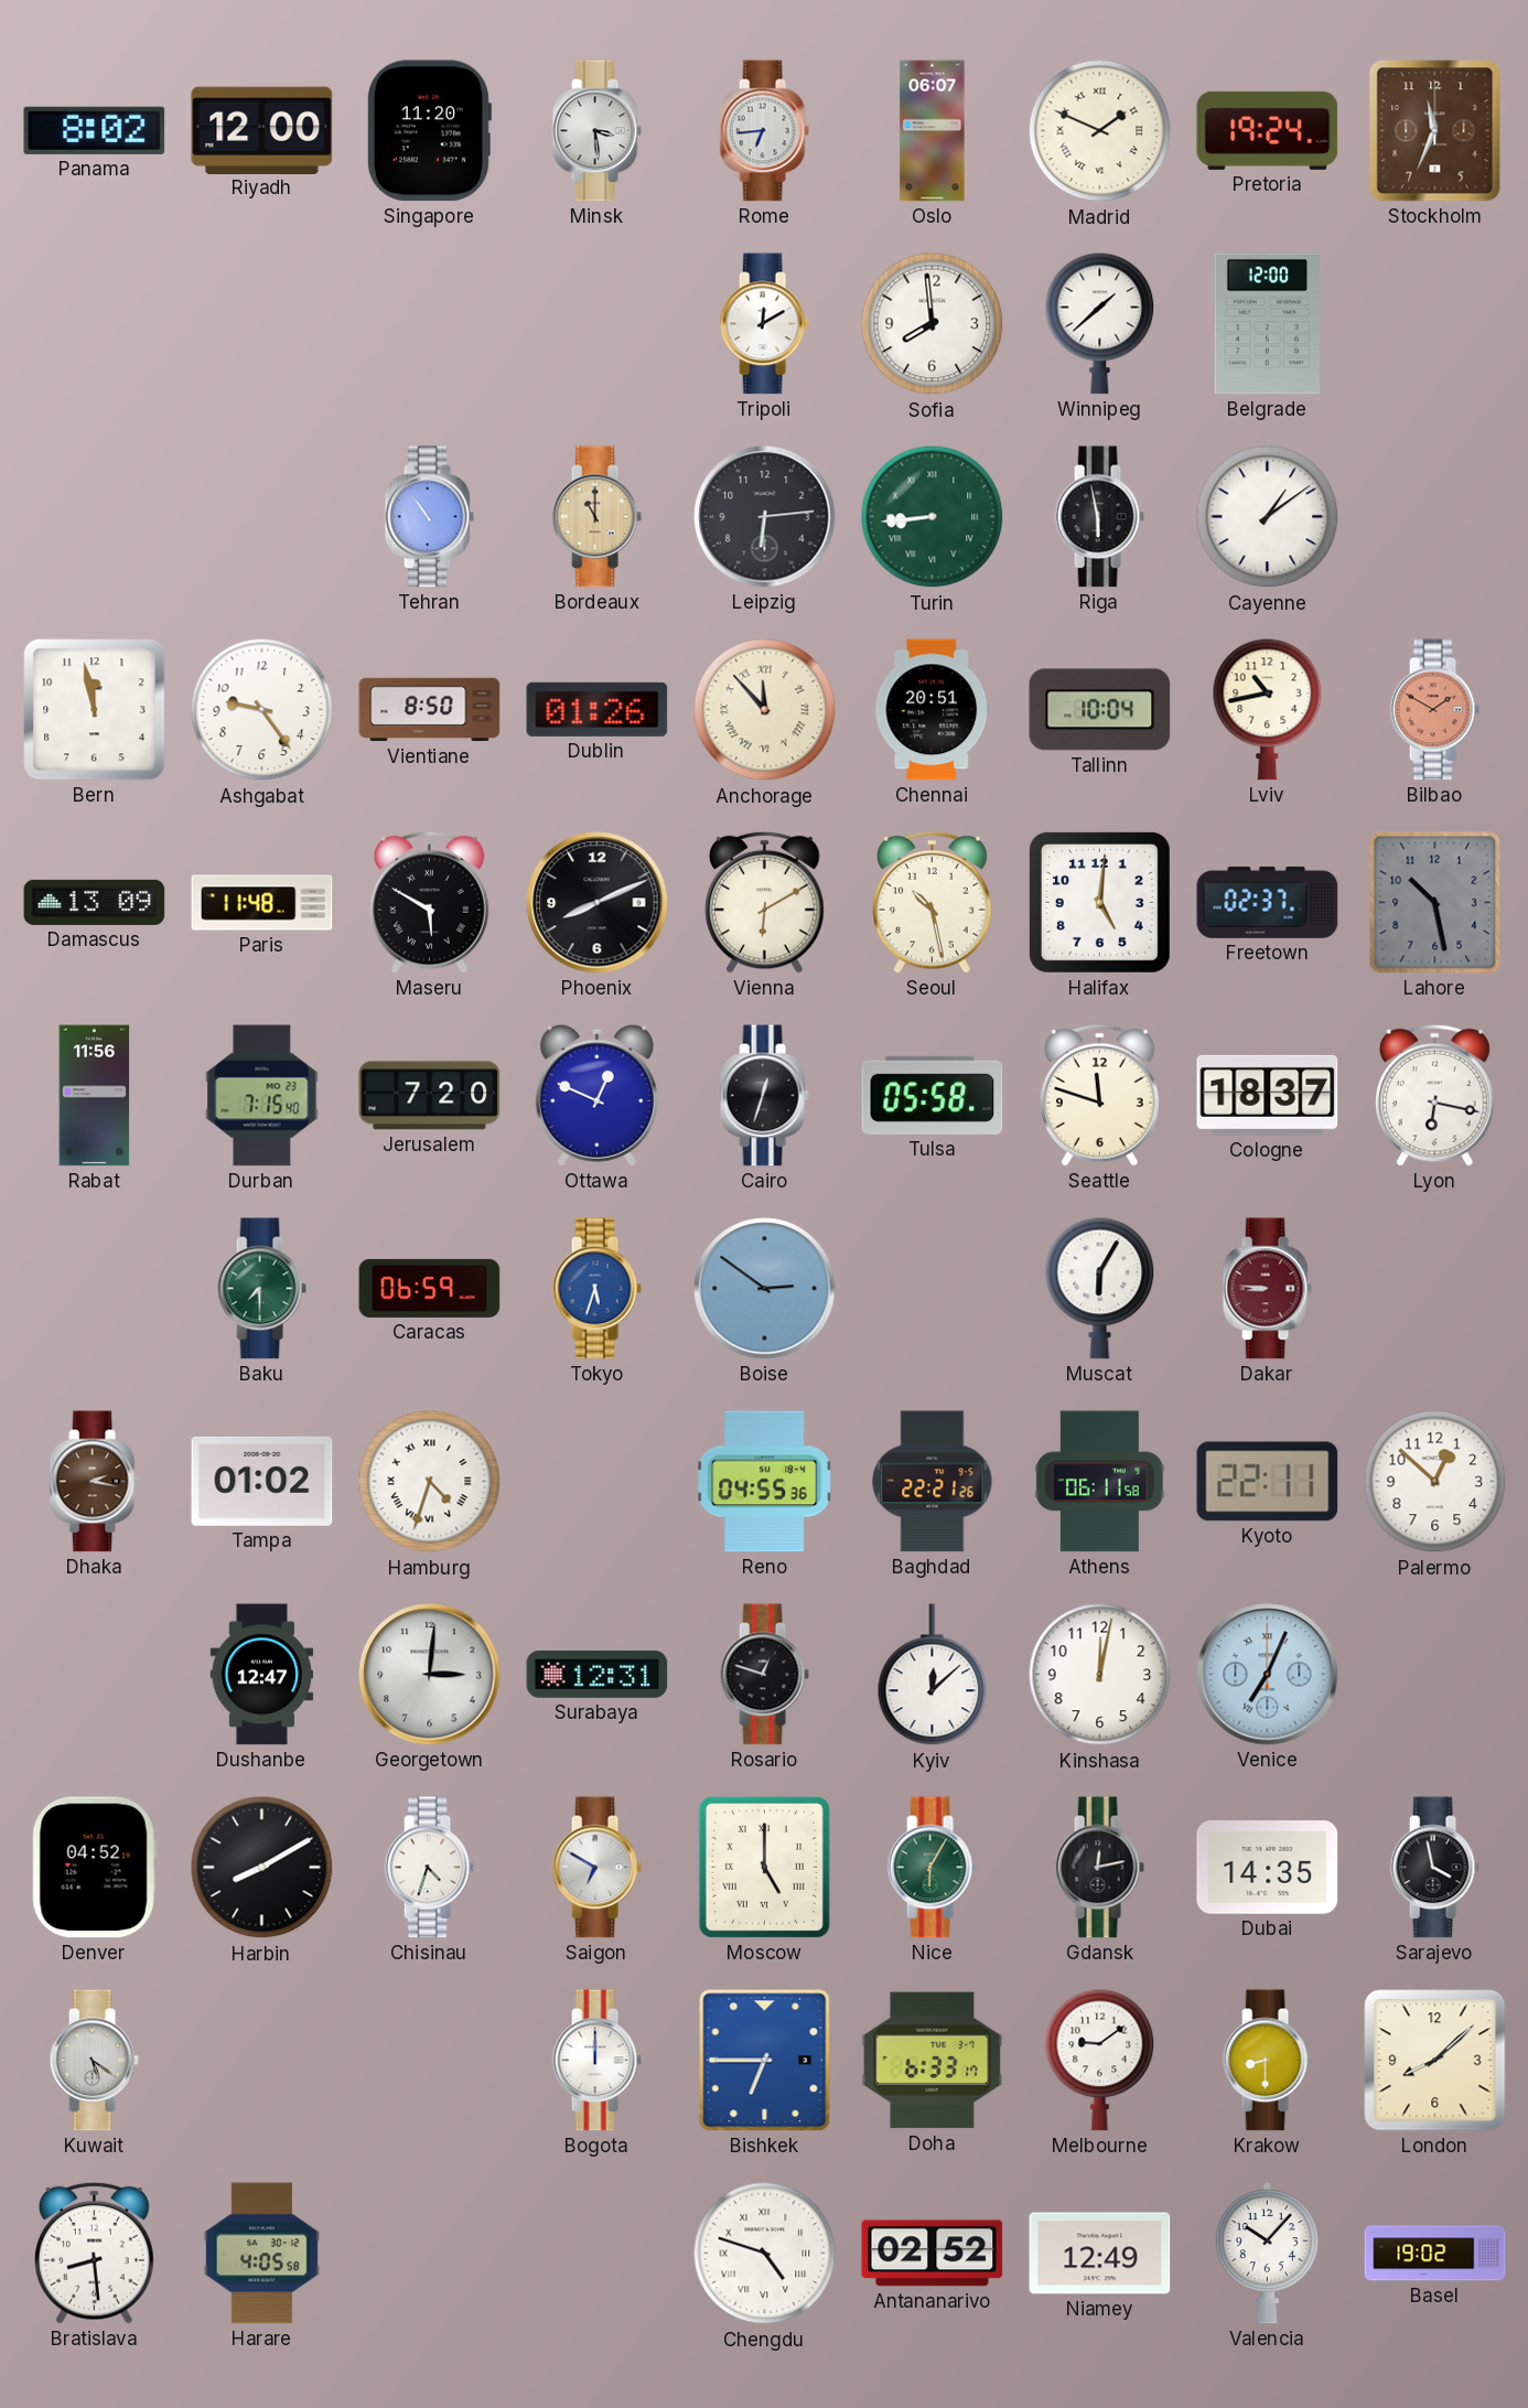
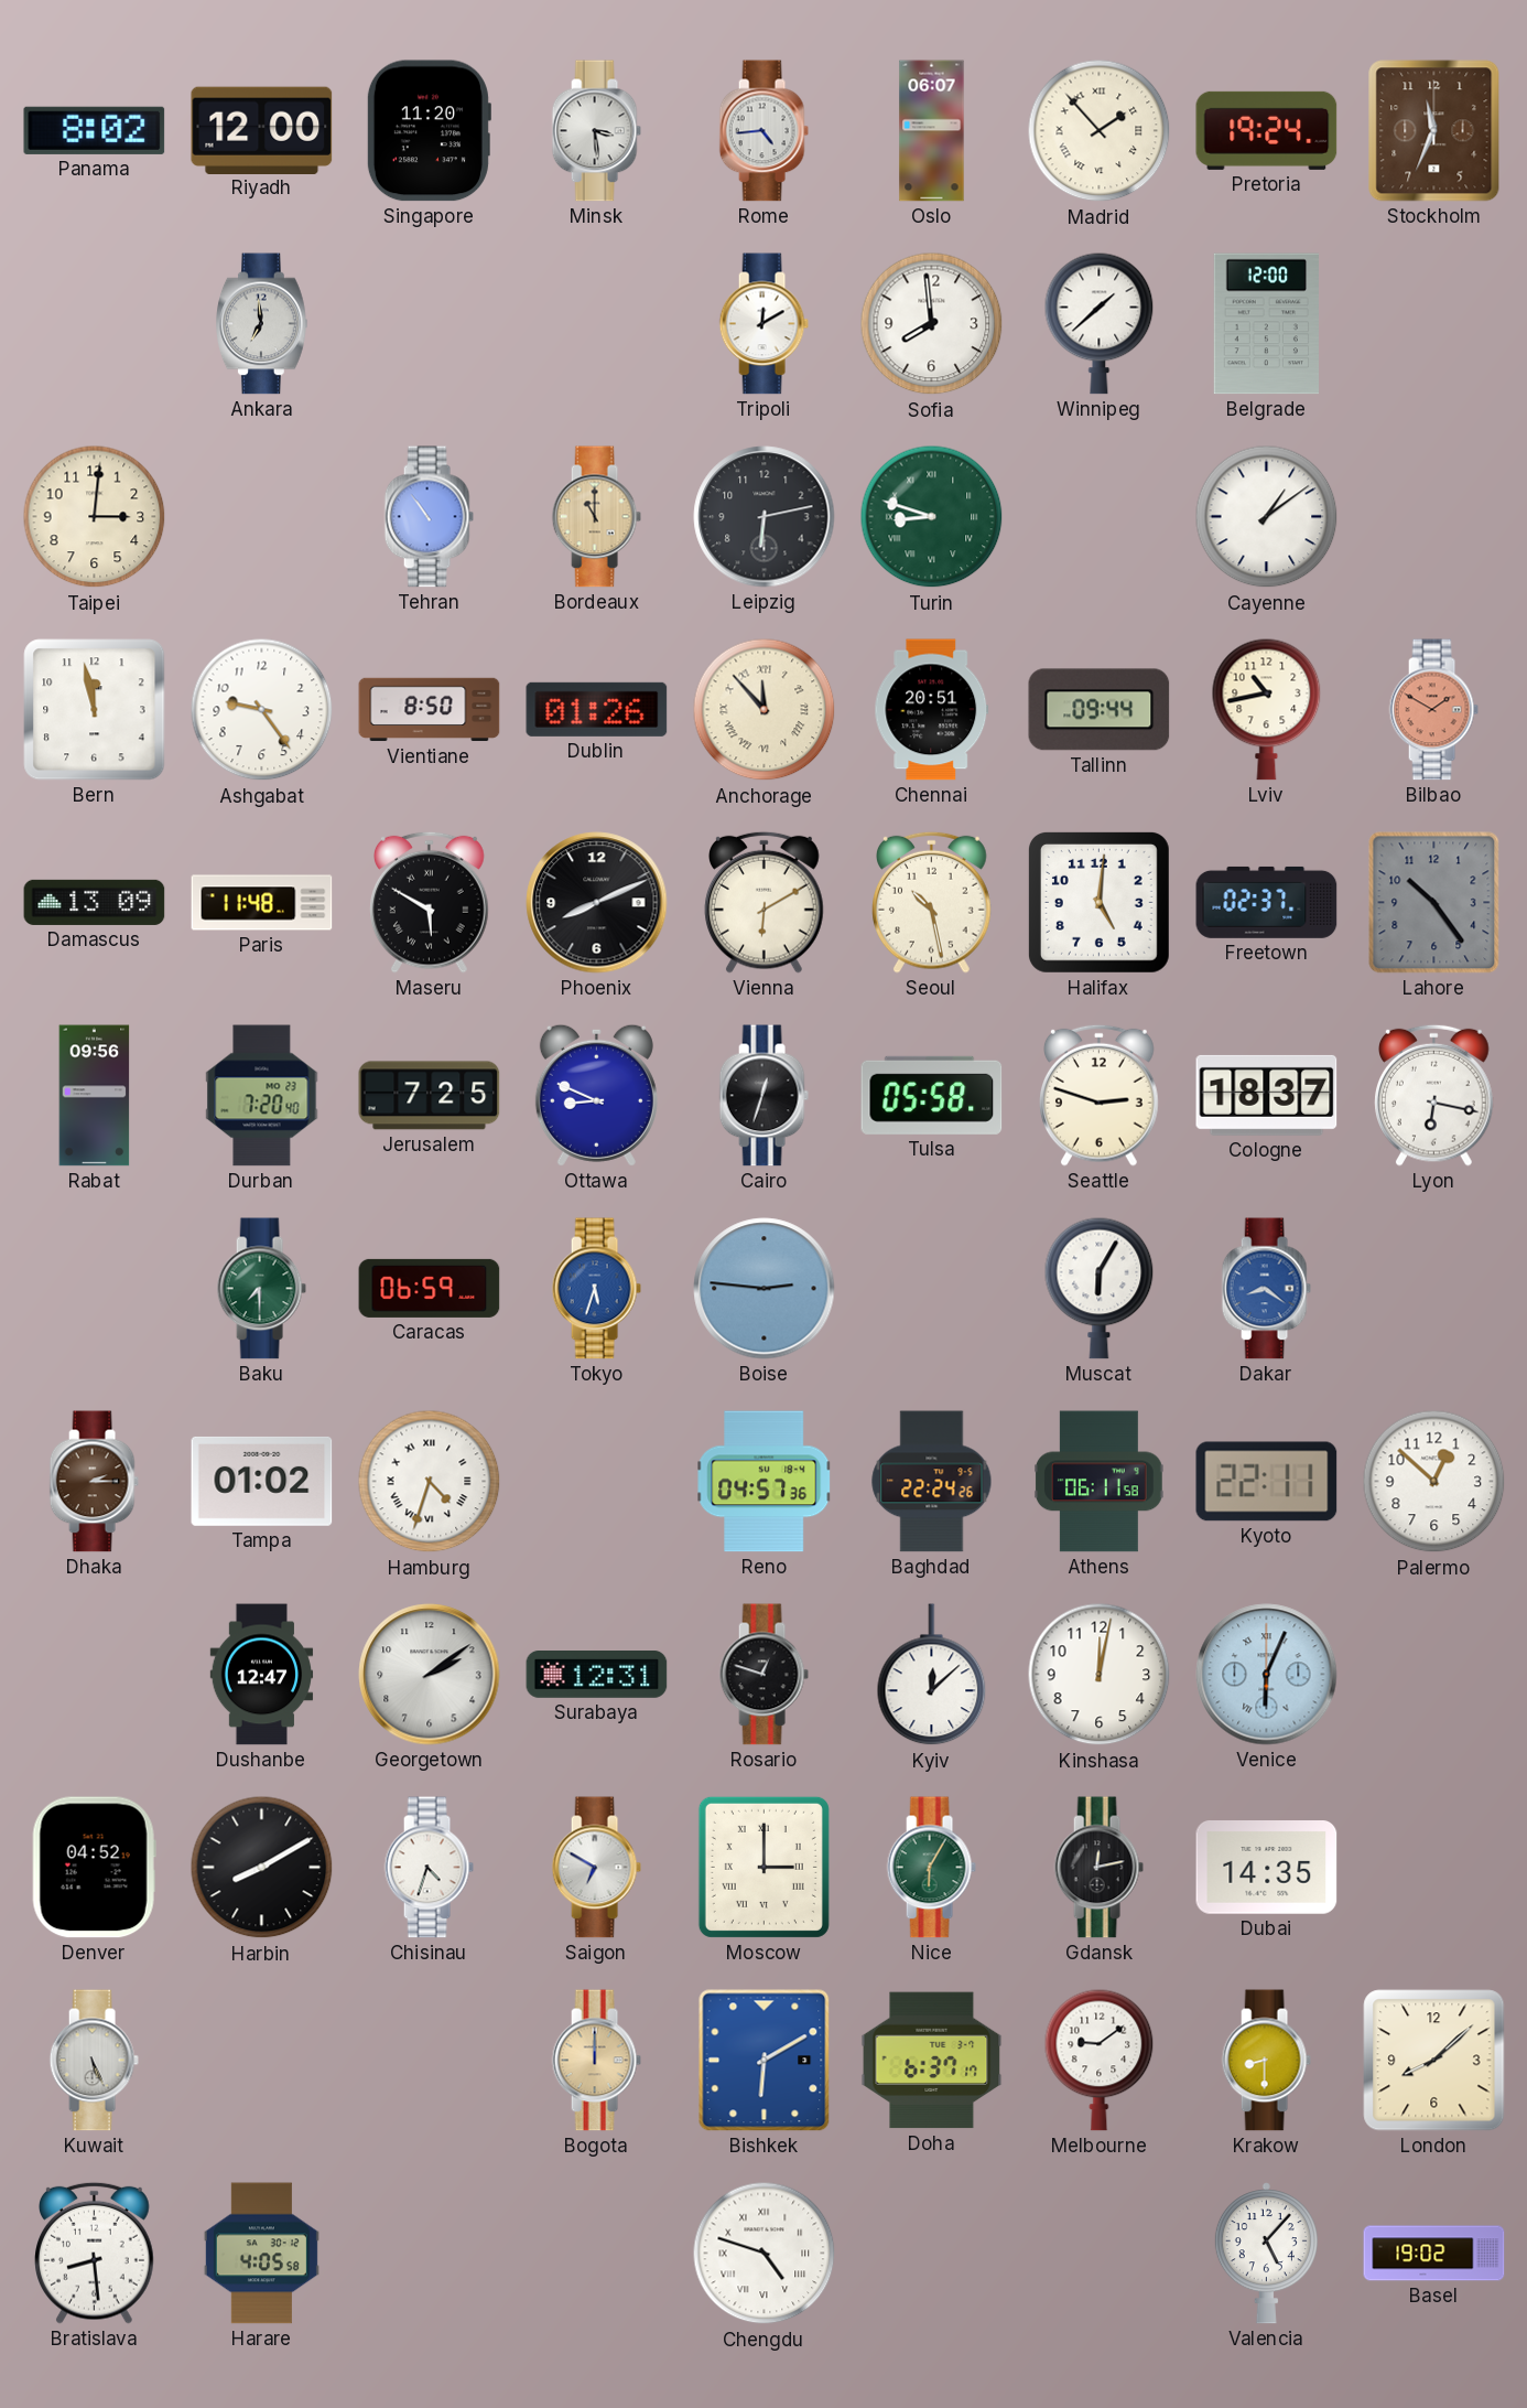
Rome: 6:44 -> 4:44
Madrid: 1:49 -> 1:53
Ankara: none -> 6:59
Taipei: none -> 3:01
Leipzig: 6:14 -> 6:13
Turin: 8:44 -> 8:48
Riga: 5:58 -> none
Tallinn: 10:04 -> 09:44
Lahore: 10:28 -> 10:24
Rabat: 11:56 -> 09:56
Durban: 7:15 -> 7:20
Jerusalem: 7:20 -> 7:25
Ottawa: 12:49 -> 8:49
Seattle: 11:48 -> 2:48
Boise: 2:51 -> 2:46
Dakar: 8:46 -> 8:21
Dakar dial: burgundy -> blue
Dhaka: 2:17 -> 2:15
Reno: 04:55 -> 04:57
Baghdad: 22:21 -> 22:24
Georgetown: 3:01 -> 2:09
Venice: 7:04 -> 6:04
Moscow: 5:00 -> 3:00
Sarajevo: 3:58 -> none
Kuwait: 5:21 -> 5:26
Bogota dial: white -> champagne
Bishkek: 6:45 -> 6:10
Doha: 6:33 -> 6:37
Antananarivo: 02:52 -> none
Niamey: 12:49 -> none
Valencia: 10:07 -> 5:07
